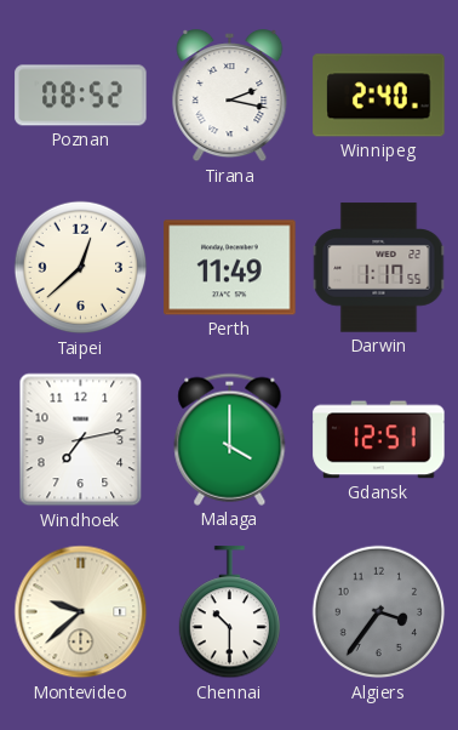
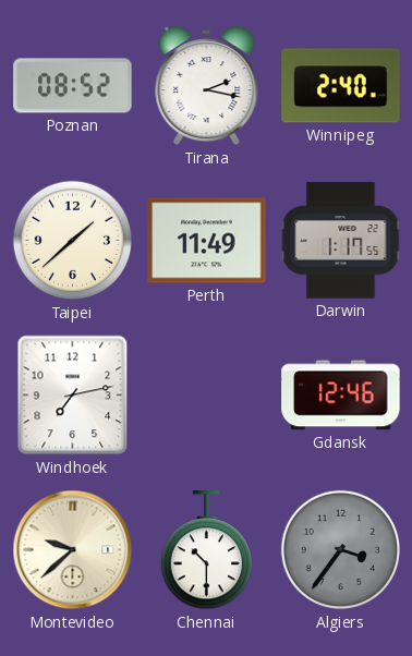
Taipei: 12:38 -> 1:38
Malaga: 4:00 -> none
Gdansk: 12:51 -> 12:46
